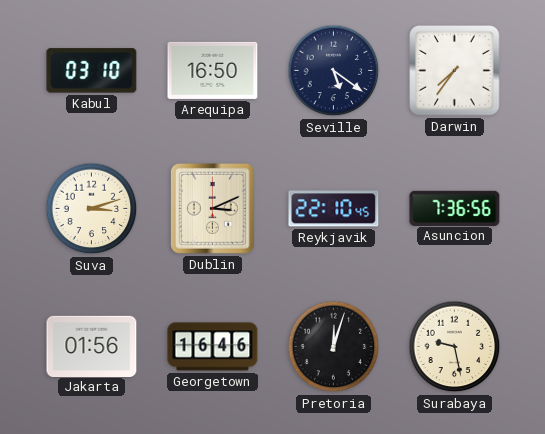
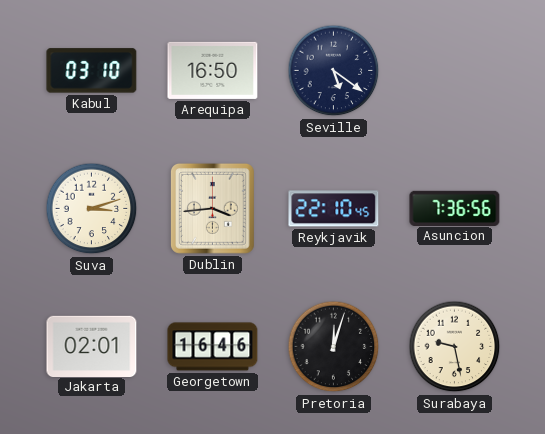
Darwin: 7:36 -> none
Dublin: 3:11 -> 3:44
Jakarta: 01:56 -> 02:01
